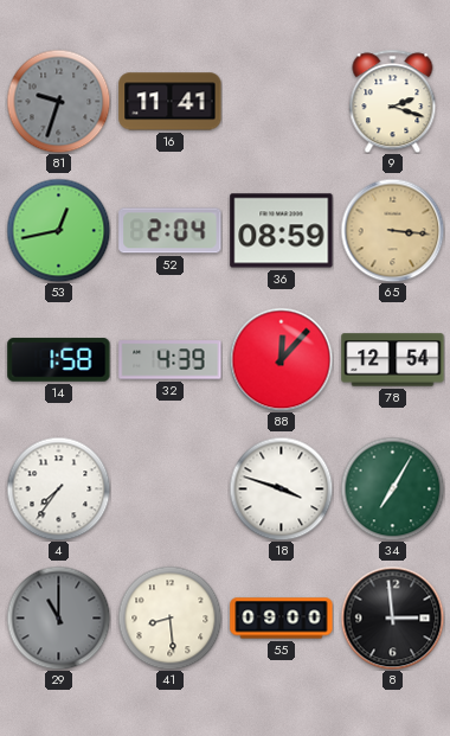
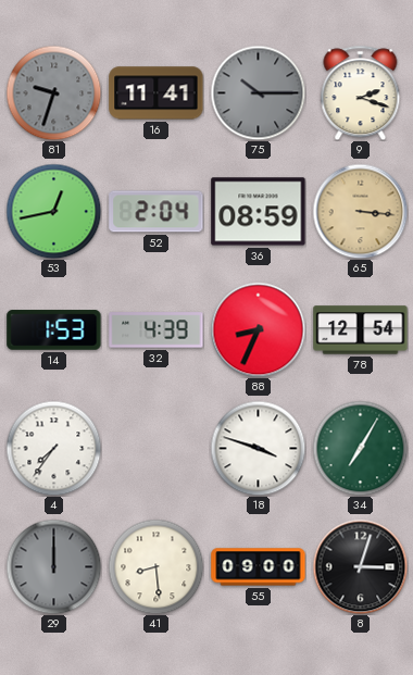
75: none -> 10:15
14: 1:58 -> 1:53
88: 12:07 -> 8:34
29: 11:00 -> 12:00
8: 2:59 -> 3:03
